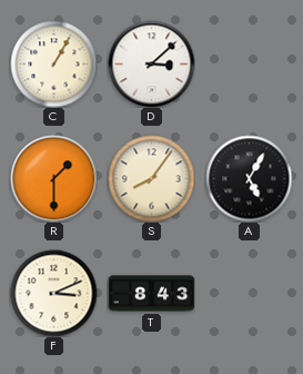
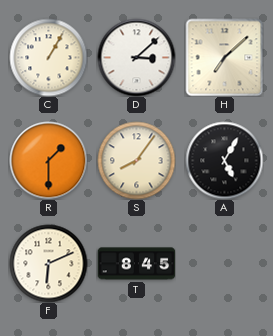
H: none -> 7:08
F: 3:11 -> 6:11
T: 8:43 -> 8:45
